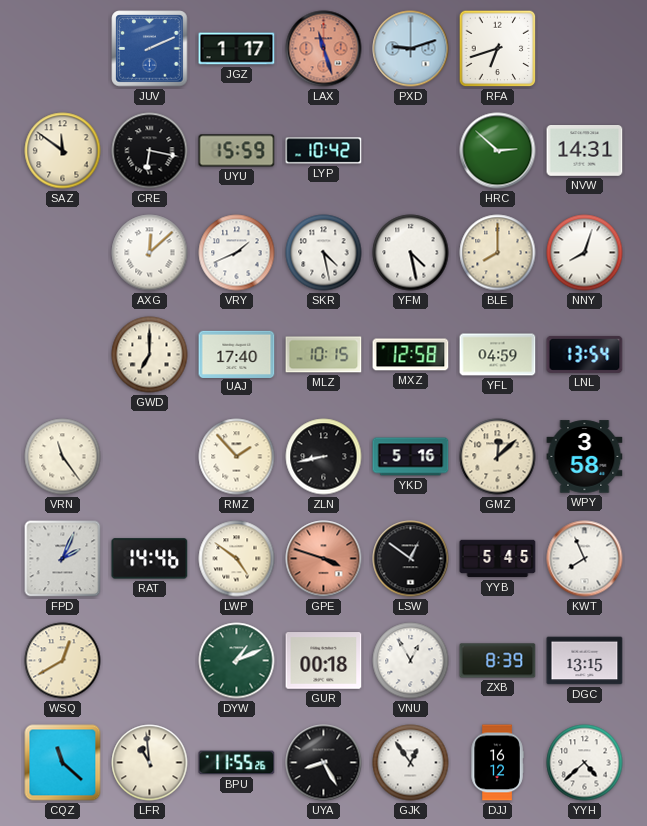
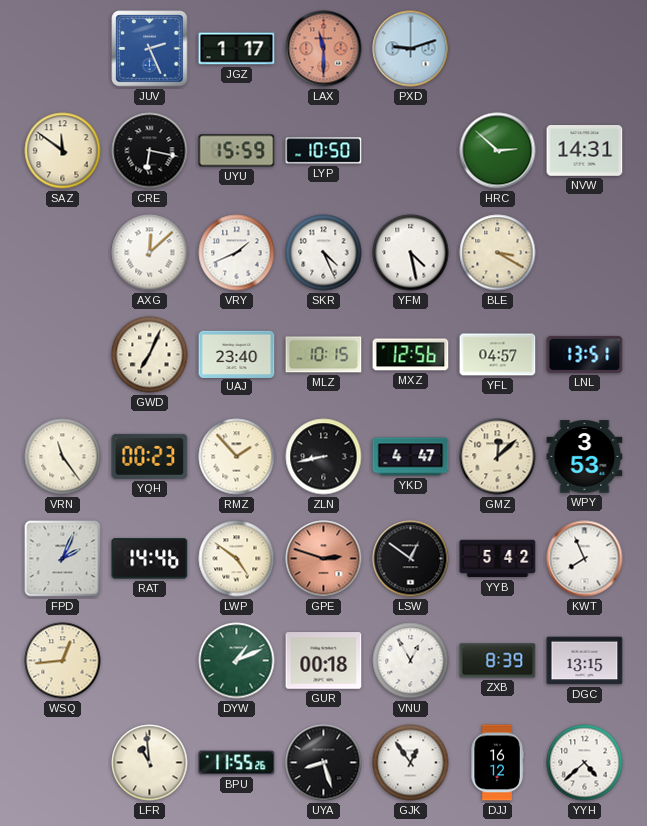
JUV: 2:11 -> 2:26
LAX: 11:27 -> 11:30
RFA: 6:42 -> none
LYP: 10:42 -> 10:50
SKR: 4:28 -> 4:26
BLE: 8:00 -> 3:20
NNY: 8:03 -> none
GWD: 7:00 -> 7:04
UAJ: 17:40 -> 23:40
MXZ: 12:58 -> 12:56
YFL: 04:59 -> 04:57
LNL: 13:54 -> 13:51
YQH: none -> 00:23
YKD: 5:16 -> 4:47
WPY: 3:58 -> 3:53
GPE: 3:48 -> 2:48
YYB: 5:45 -> 5:42
WSQ: 12:40 -> 12:44
CQZ: 11:22 -> none
UYA: 8:25 -> 8:27
